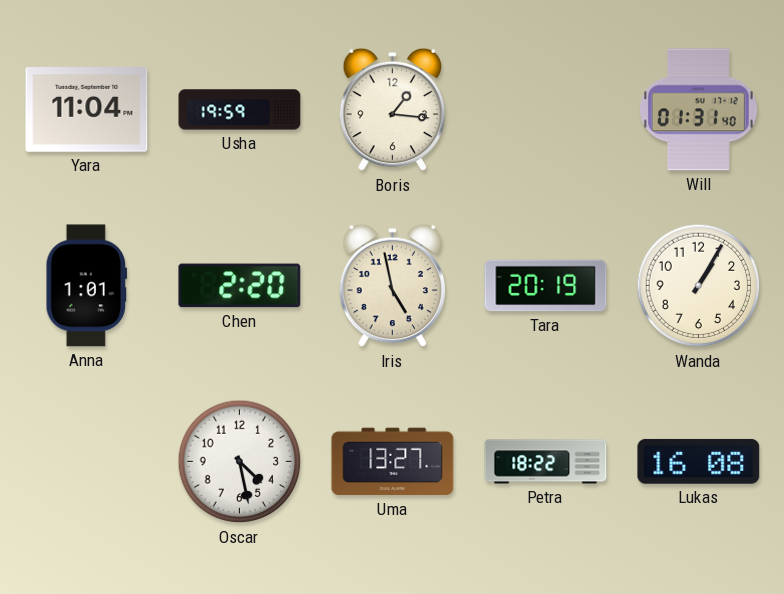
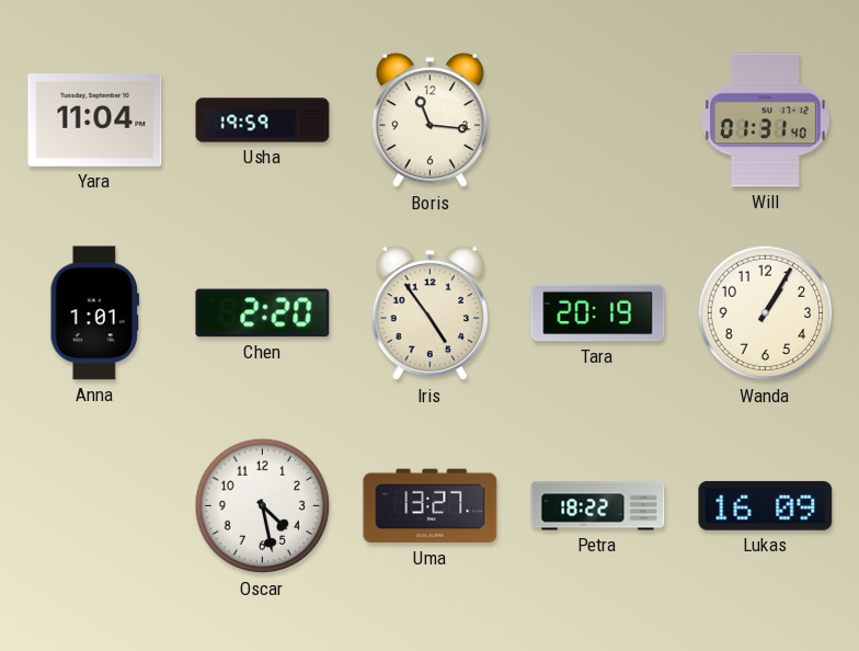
Boris: 1:16 -> 11:16
Iris: 4:58 -> 4:54
Lukas: 16:08 -> 16:09
